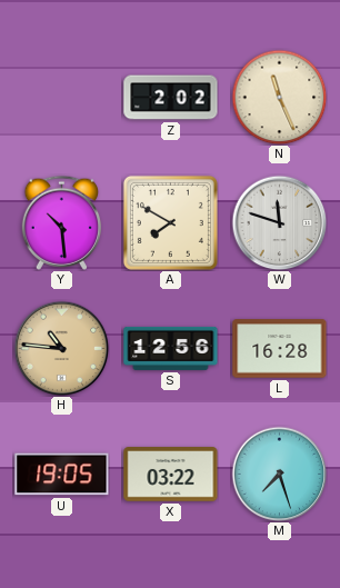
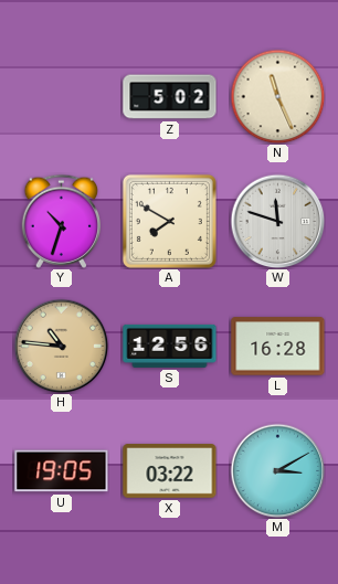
Z: 2:02 -> 5:02
Y: 10:29 -> 10:33
M: 7:27 -> 3:10
